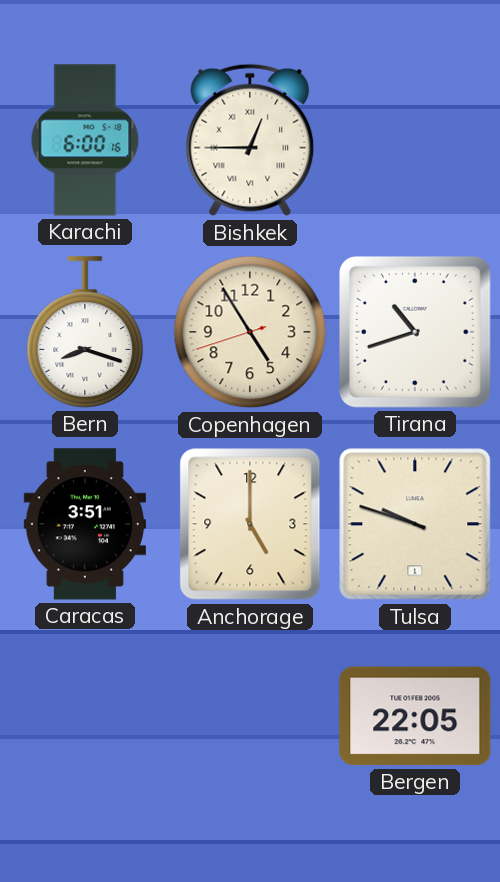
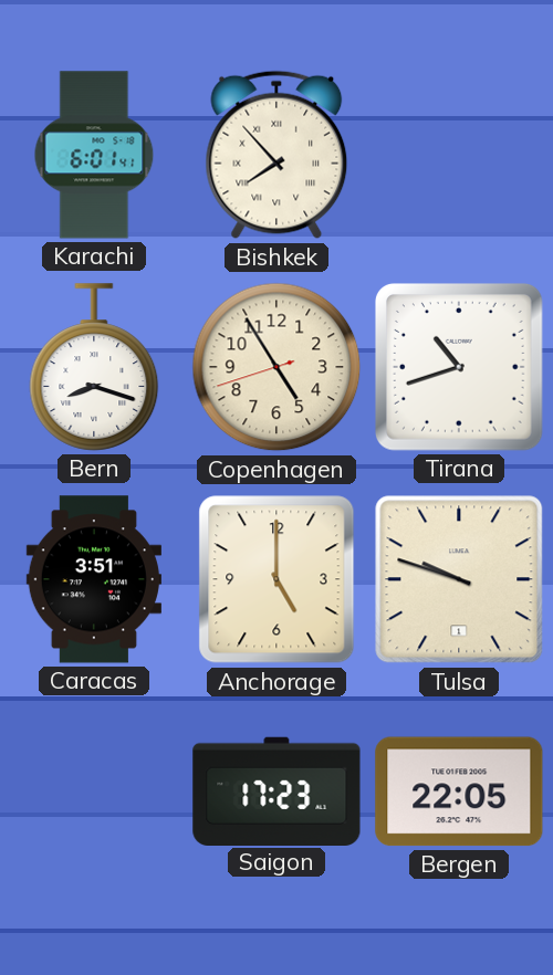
Karachi: 6:00 -> 6:01
Bishkek: 12:45 -> 7:53
Saigon: none -> 17:23
